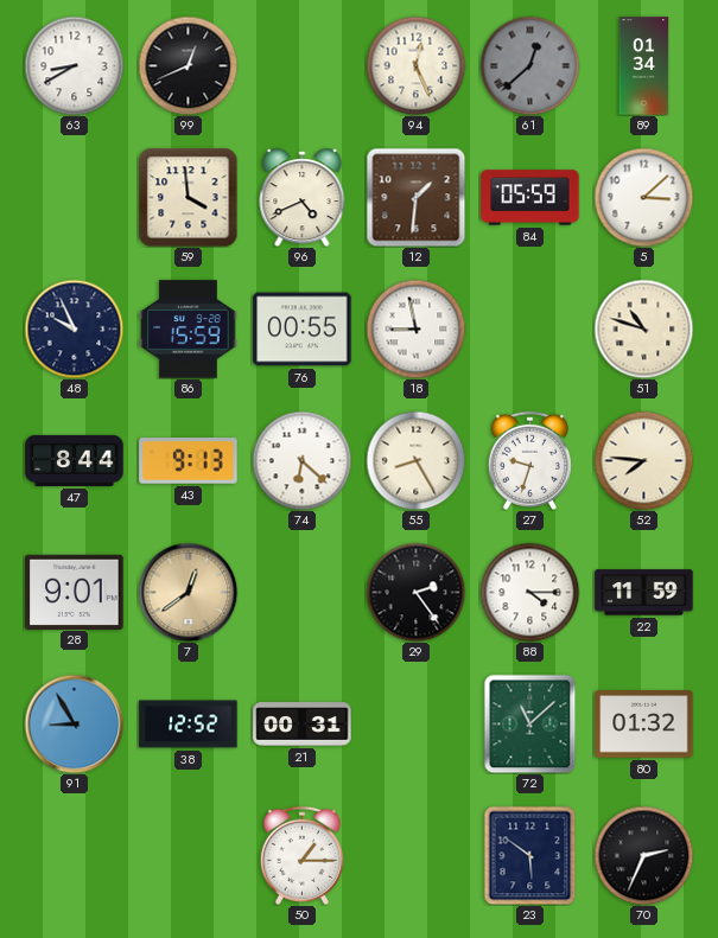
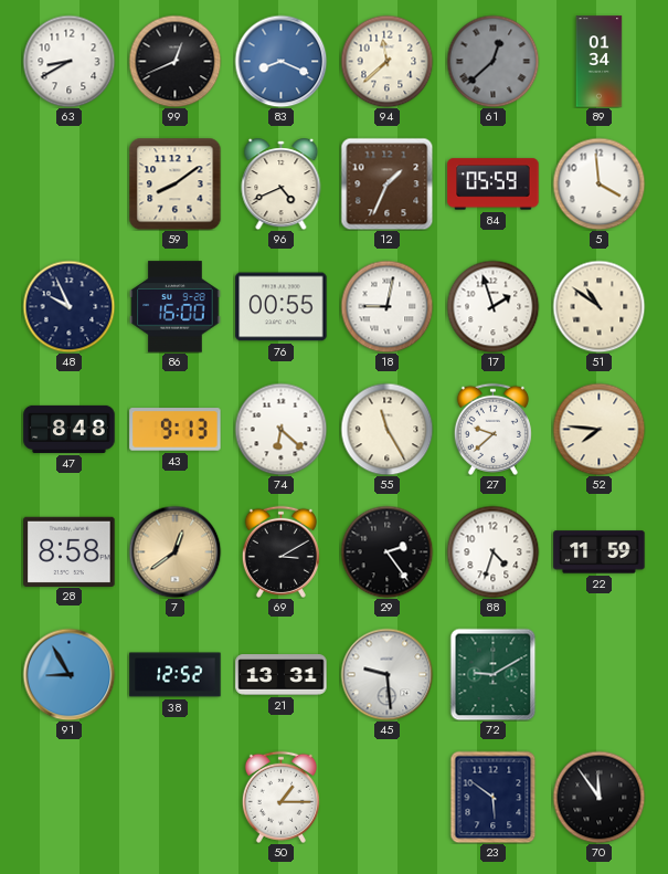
83: none -> 8:19
94: 12:26 -> 11:38
59: 3:59 -> 8:09
12: 1:31 -> 1:34
5: 3:08 -> 3:59
86: 15:59 -> 16:00
18: 8:58 -> 9:02
17: none -> 1:57
51: 10:48 -> 10:51
47: 8:44 -> 8:48
55: 8:25 -> 11:25
27: 9:33 -> 9:38
28: 9:01 -> 8:58
69: none -> 3:10
88: 4:15 -> 4:33
21: 00:31 -> 13:31
45: none -> 9:29
72: 11:08 -> 9:10
80: 01:32 -> none
70: 2:34 -> 11:54
